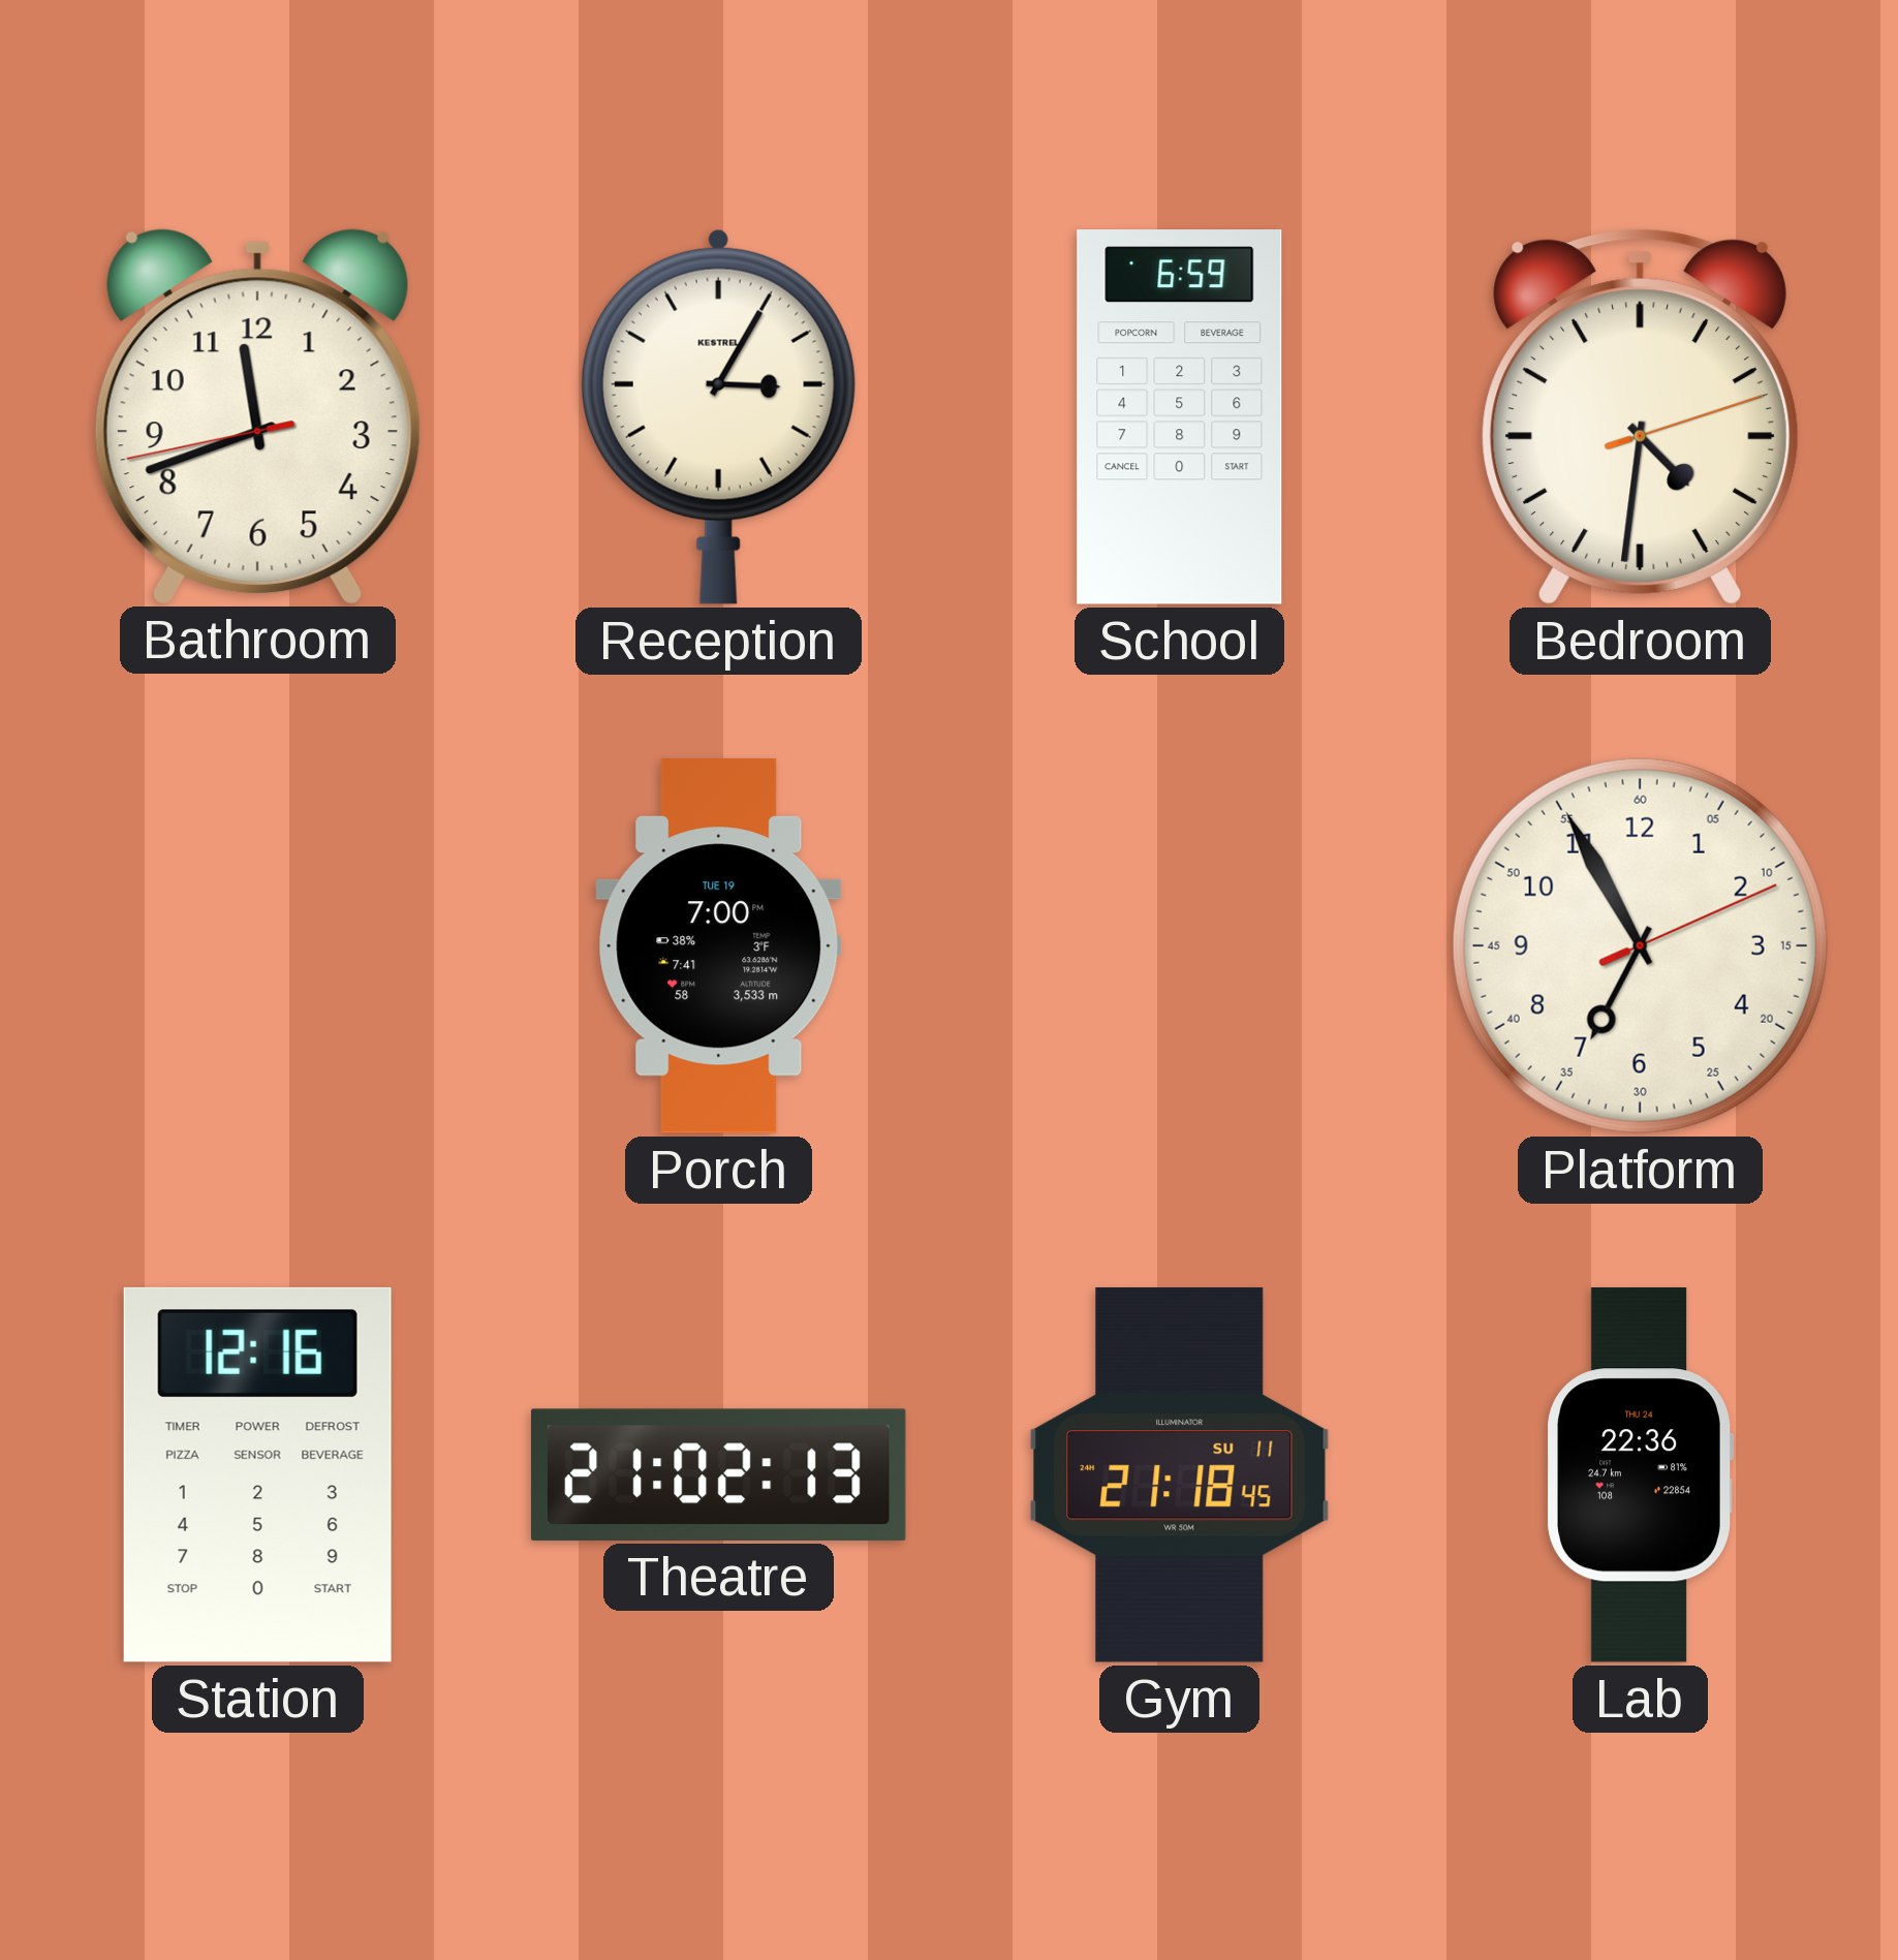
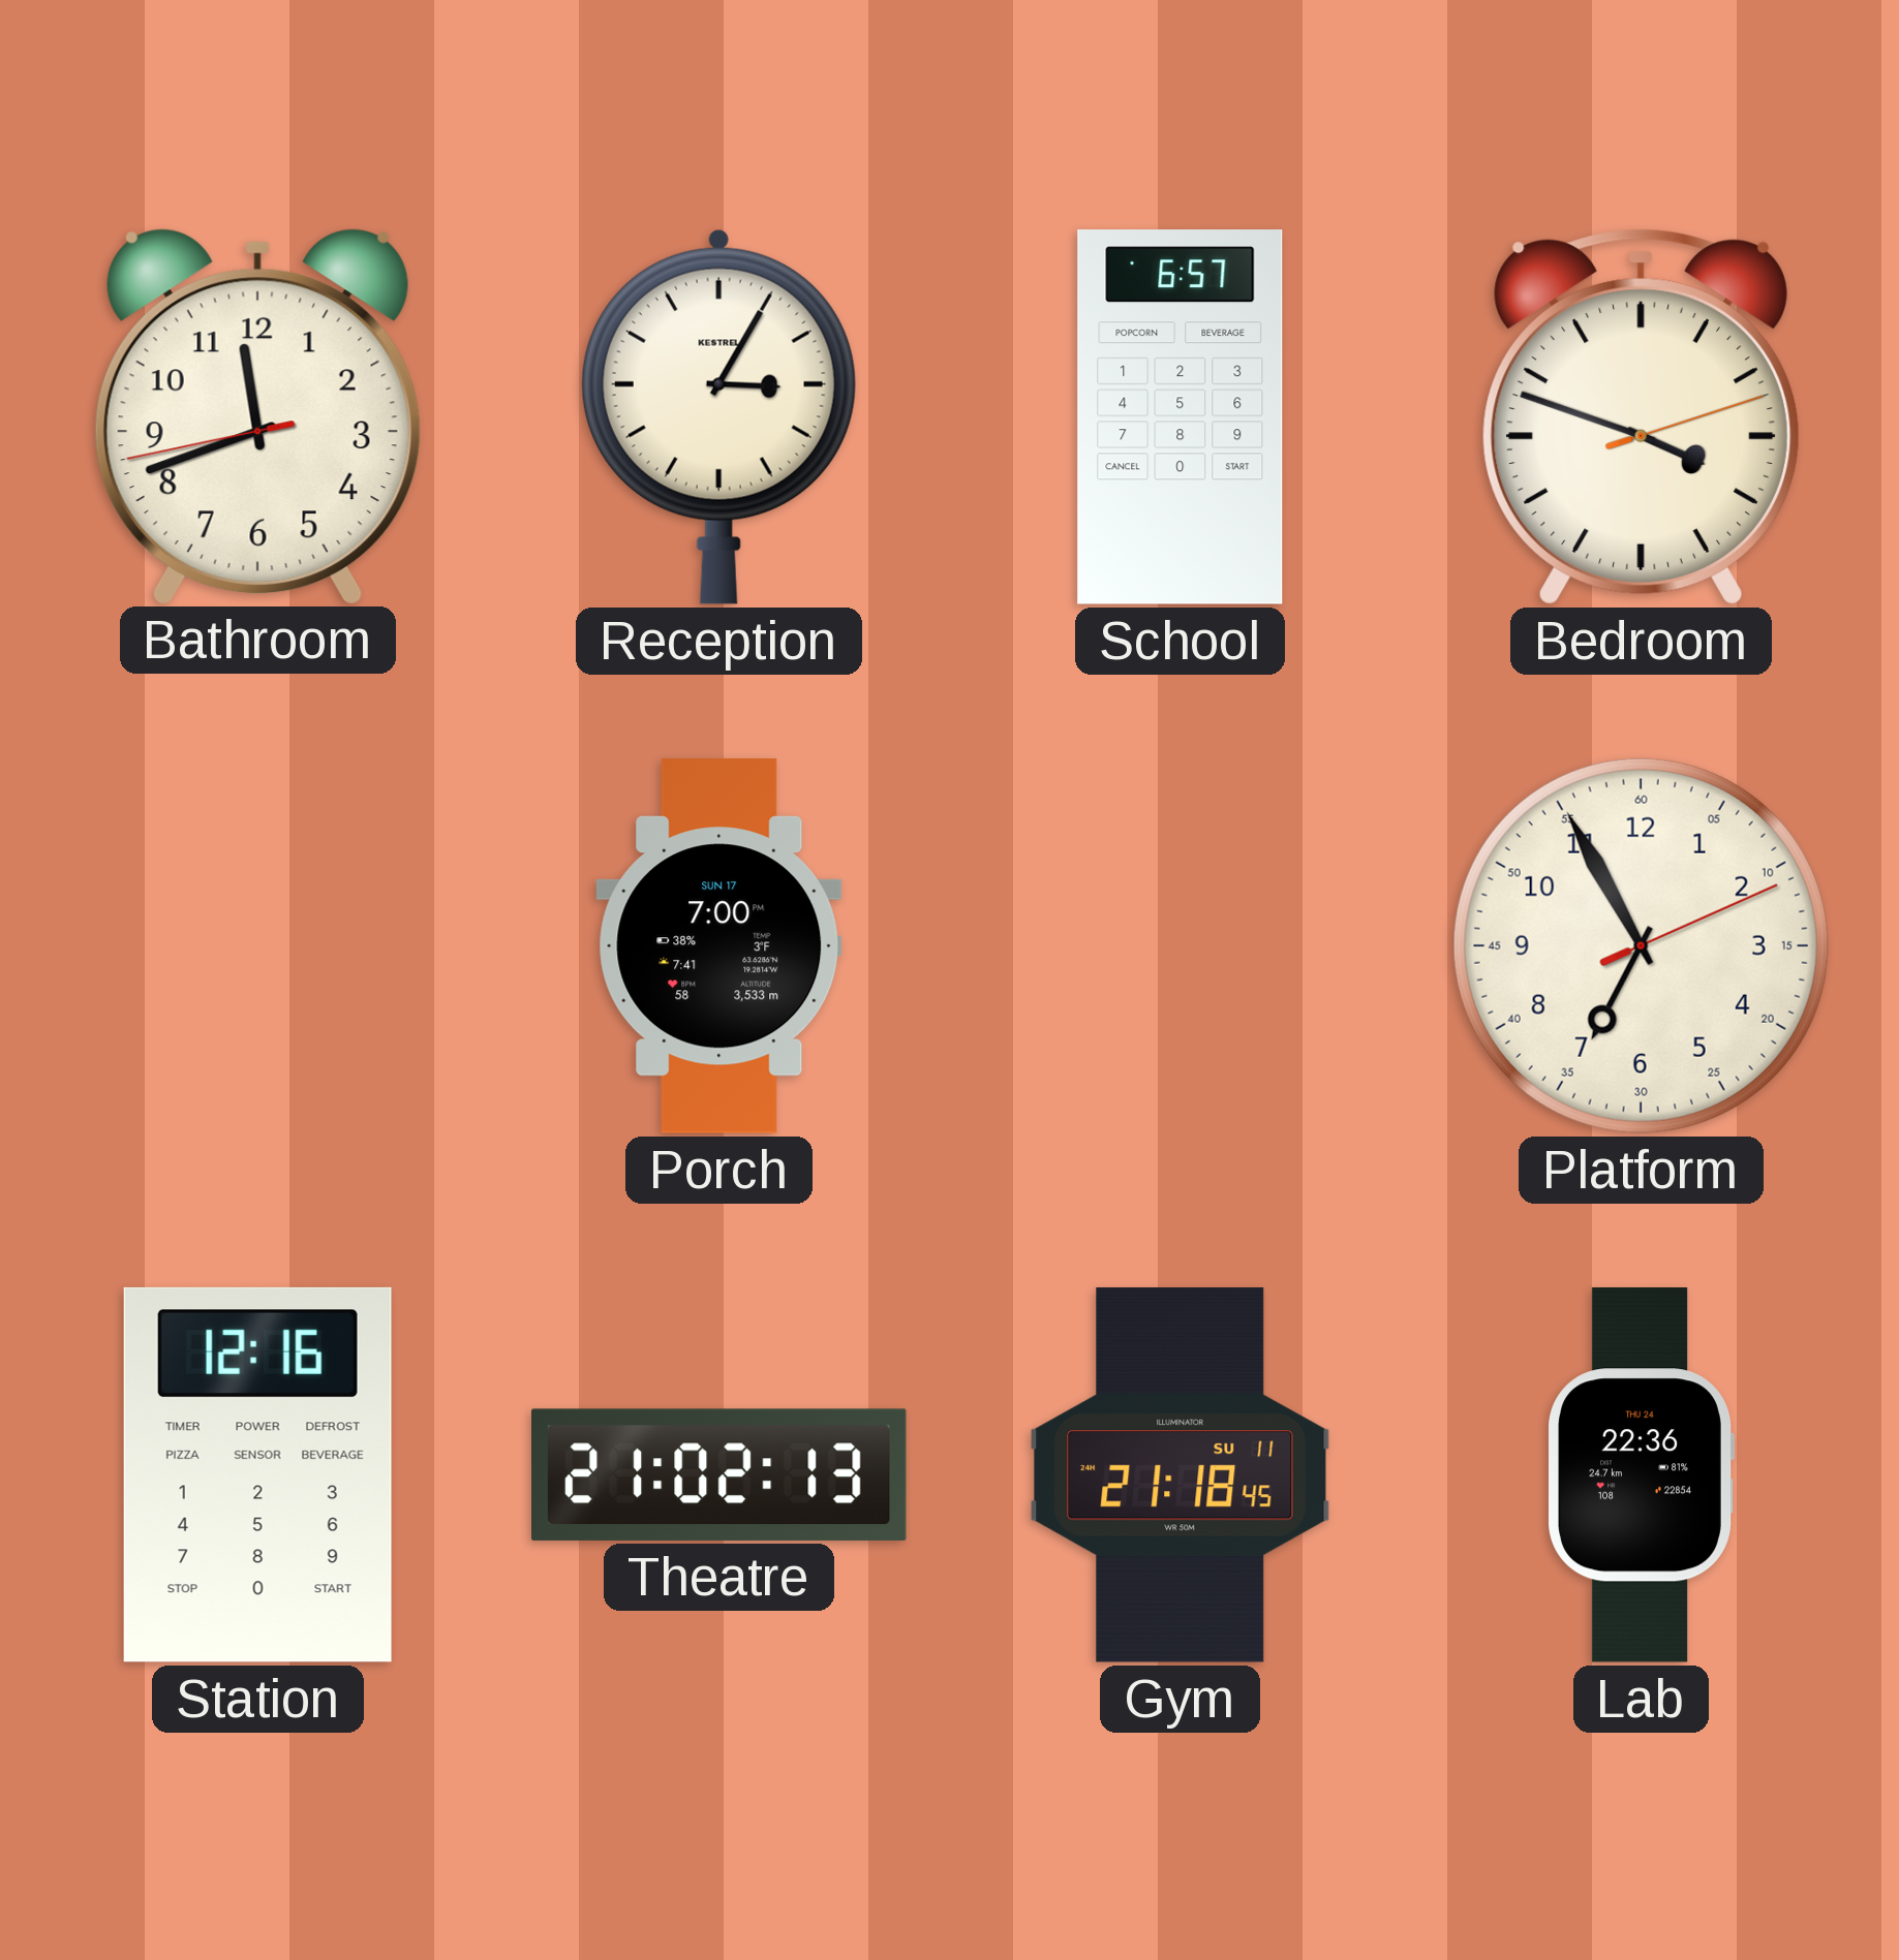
School: 6:59 -> 6:57
Bedroom: 4:31 -> 3:48
Porch date: TUE 19 -> SUN 17
